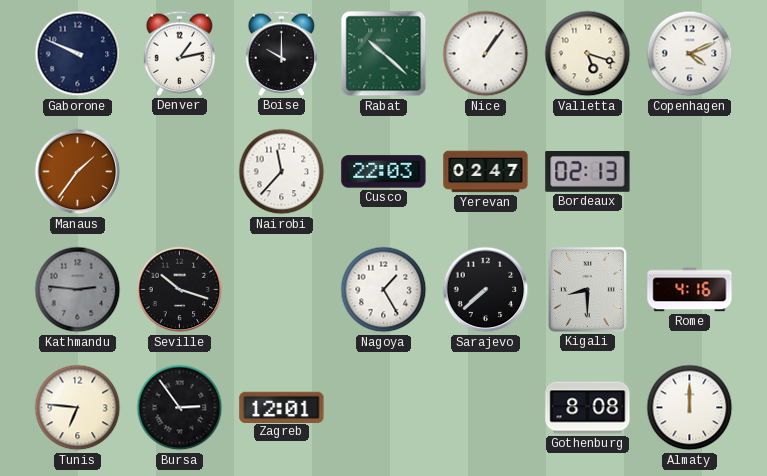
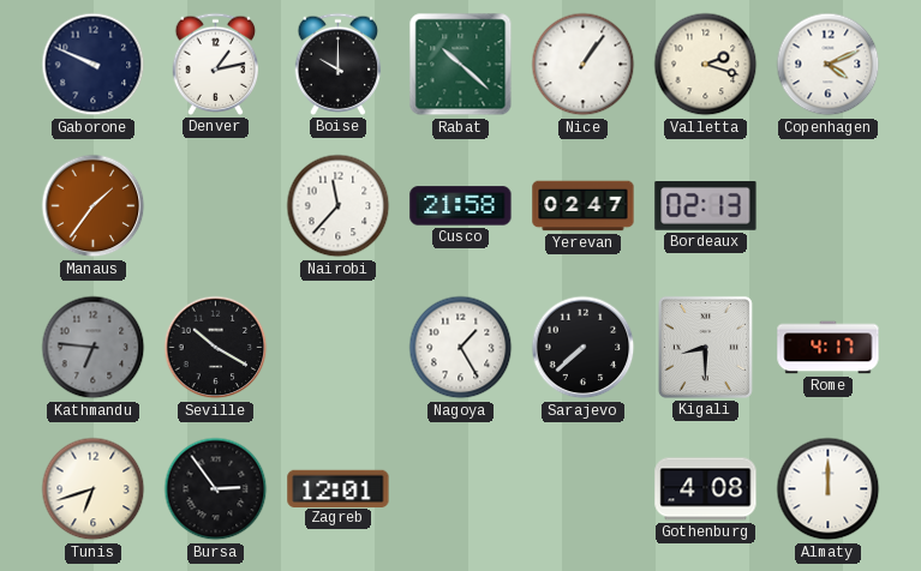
Valletta: 5:18 -> 2:18
Cusco: 22:03 -> 21:58
Kathmandu: 2:46 -> 6:46
Seville: 10:18 -> 10:20
Rome: 4:16 -> 4:17
Tunis: 6:46 -> 6:42
Gothenburg: 8:08 -> 4:08
